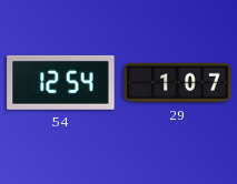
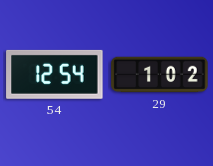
29: 1:07 -> 1:02
